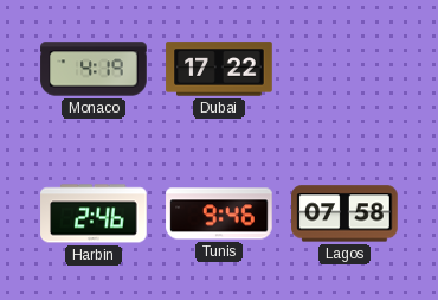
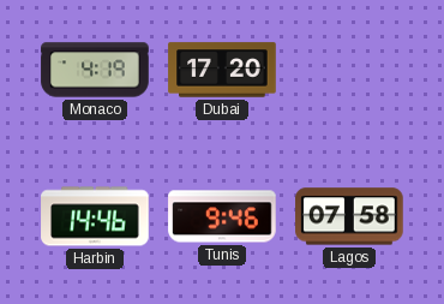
Dubai: 17:22 -> 17:20
Harbin: 2:46 -> 14:46
